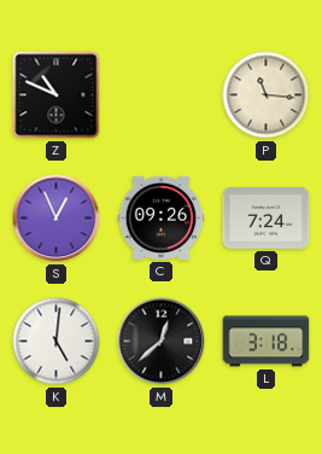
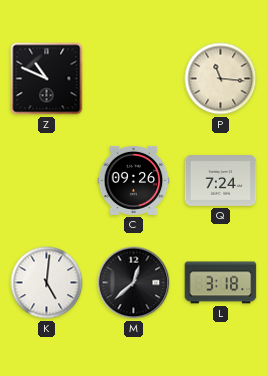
S: 12:56 -> none
